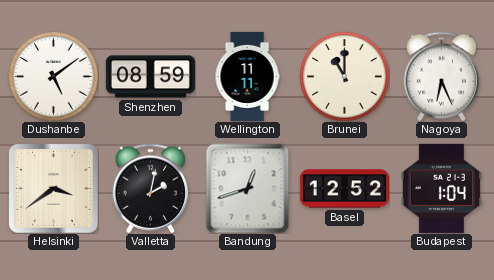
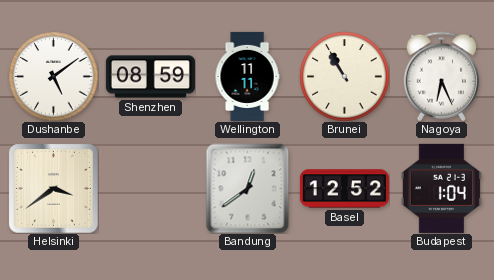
Brunei: 11:00 -> 10:55
Valletta: 2:02 -> none
Bandung: 12:42 -> 12:39
